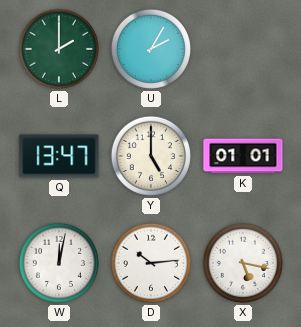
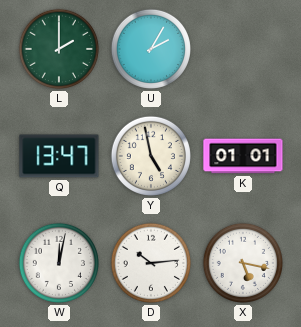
Y: 5:00 -> 4:58
